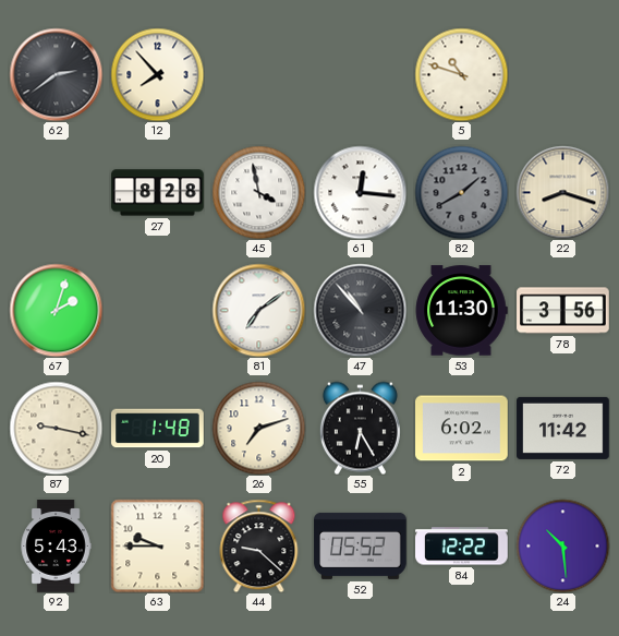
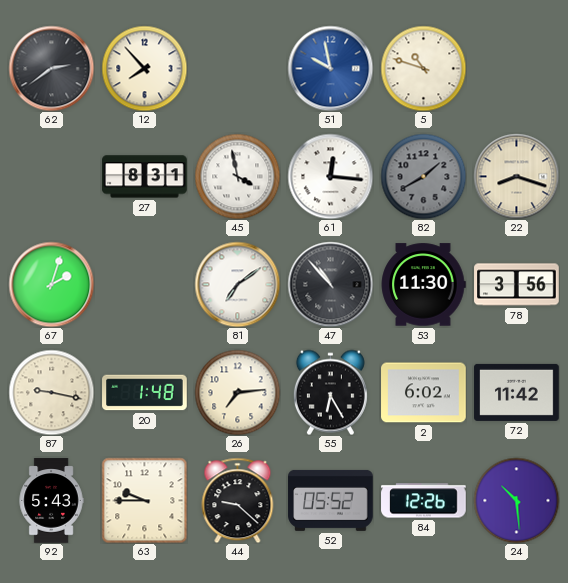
51: none -> 9:58
27: 8:28 -> 8:31
26: 7:12 -> 7:14
84: 12:22 -> 12:26
